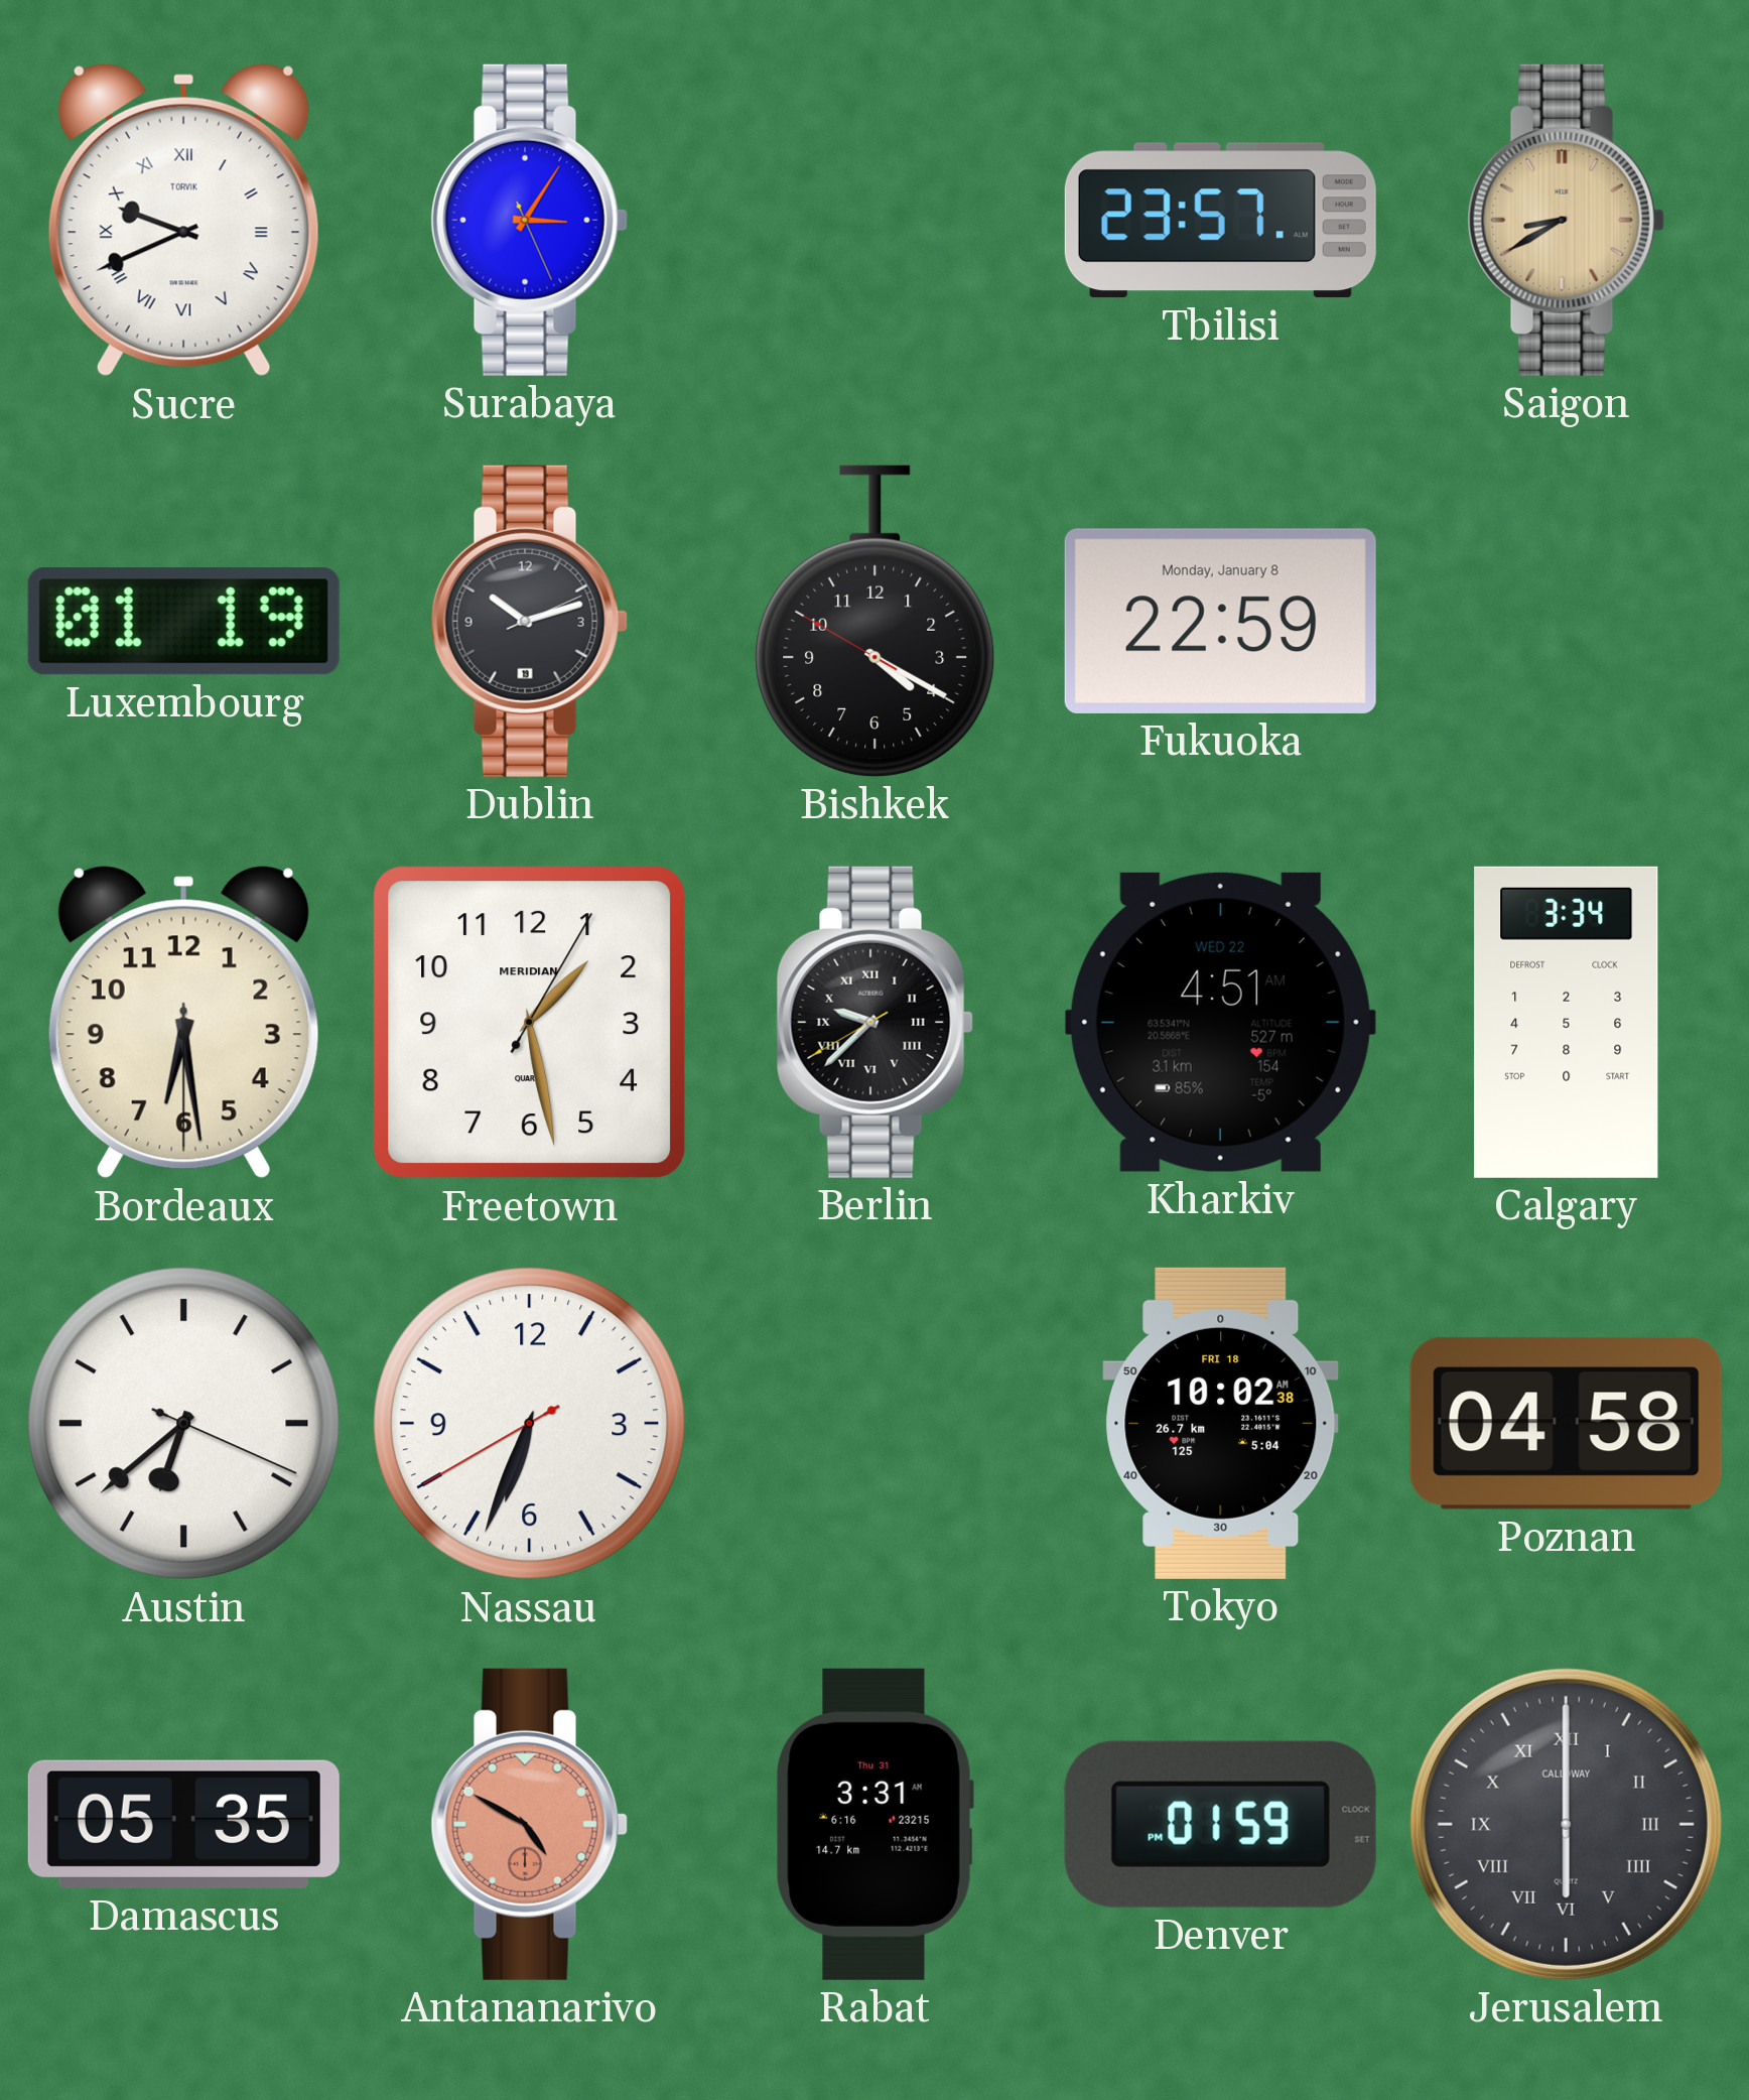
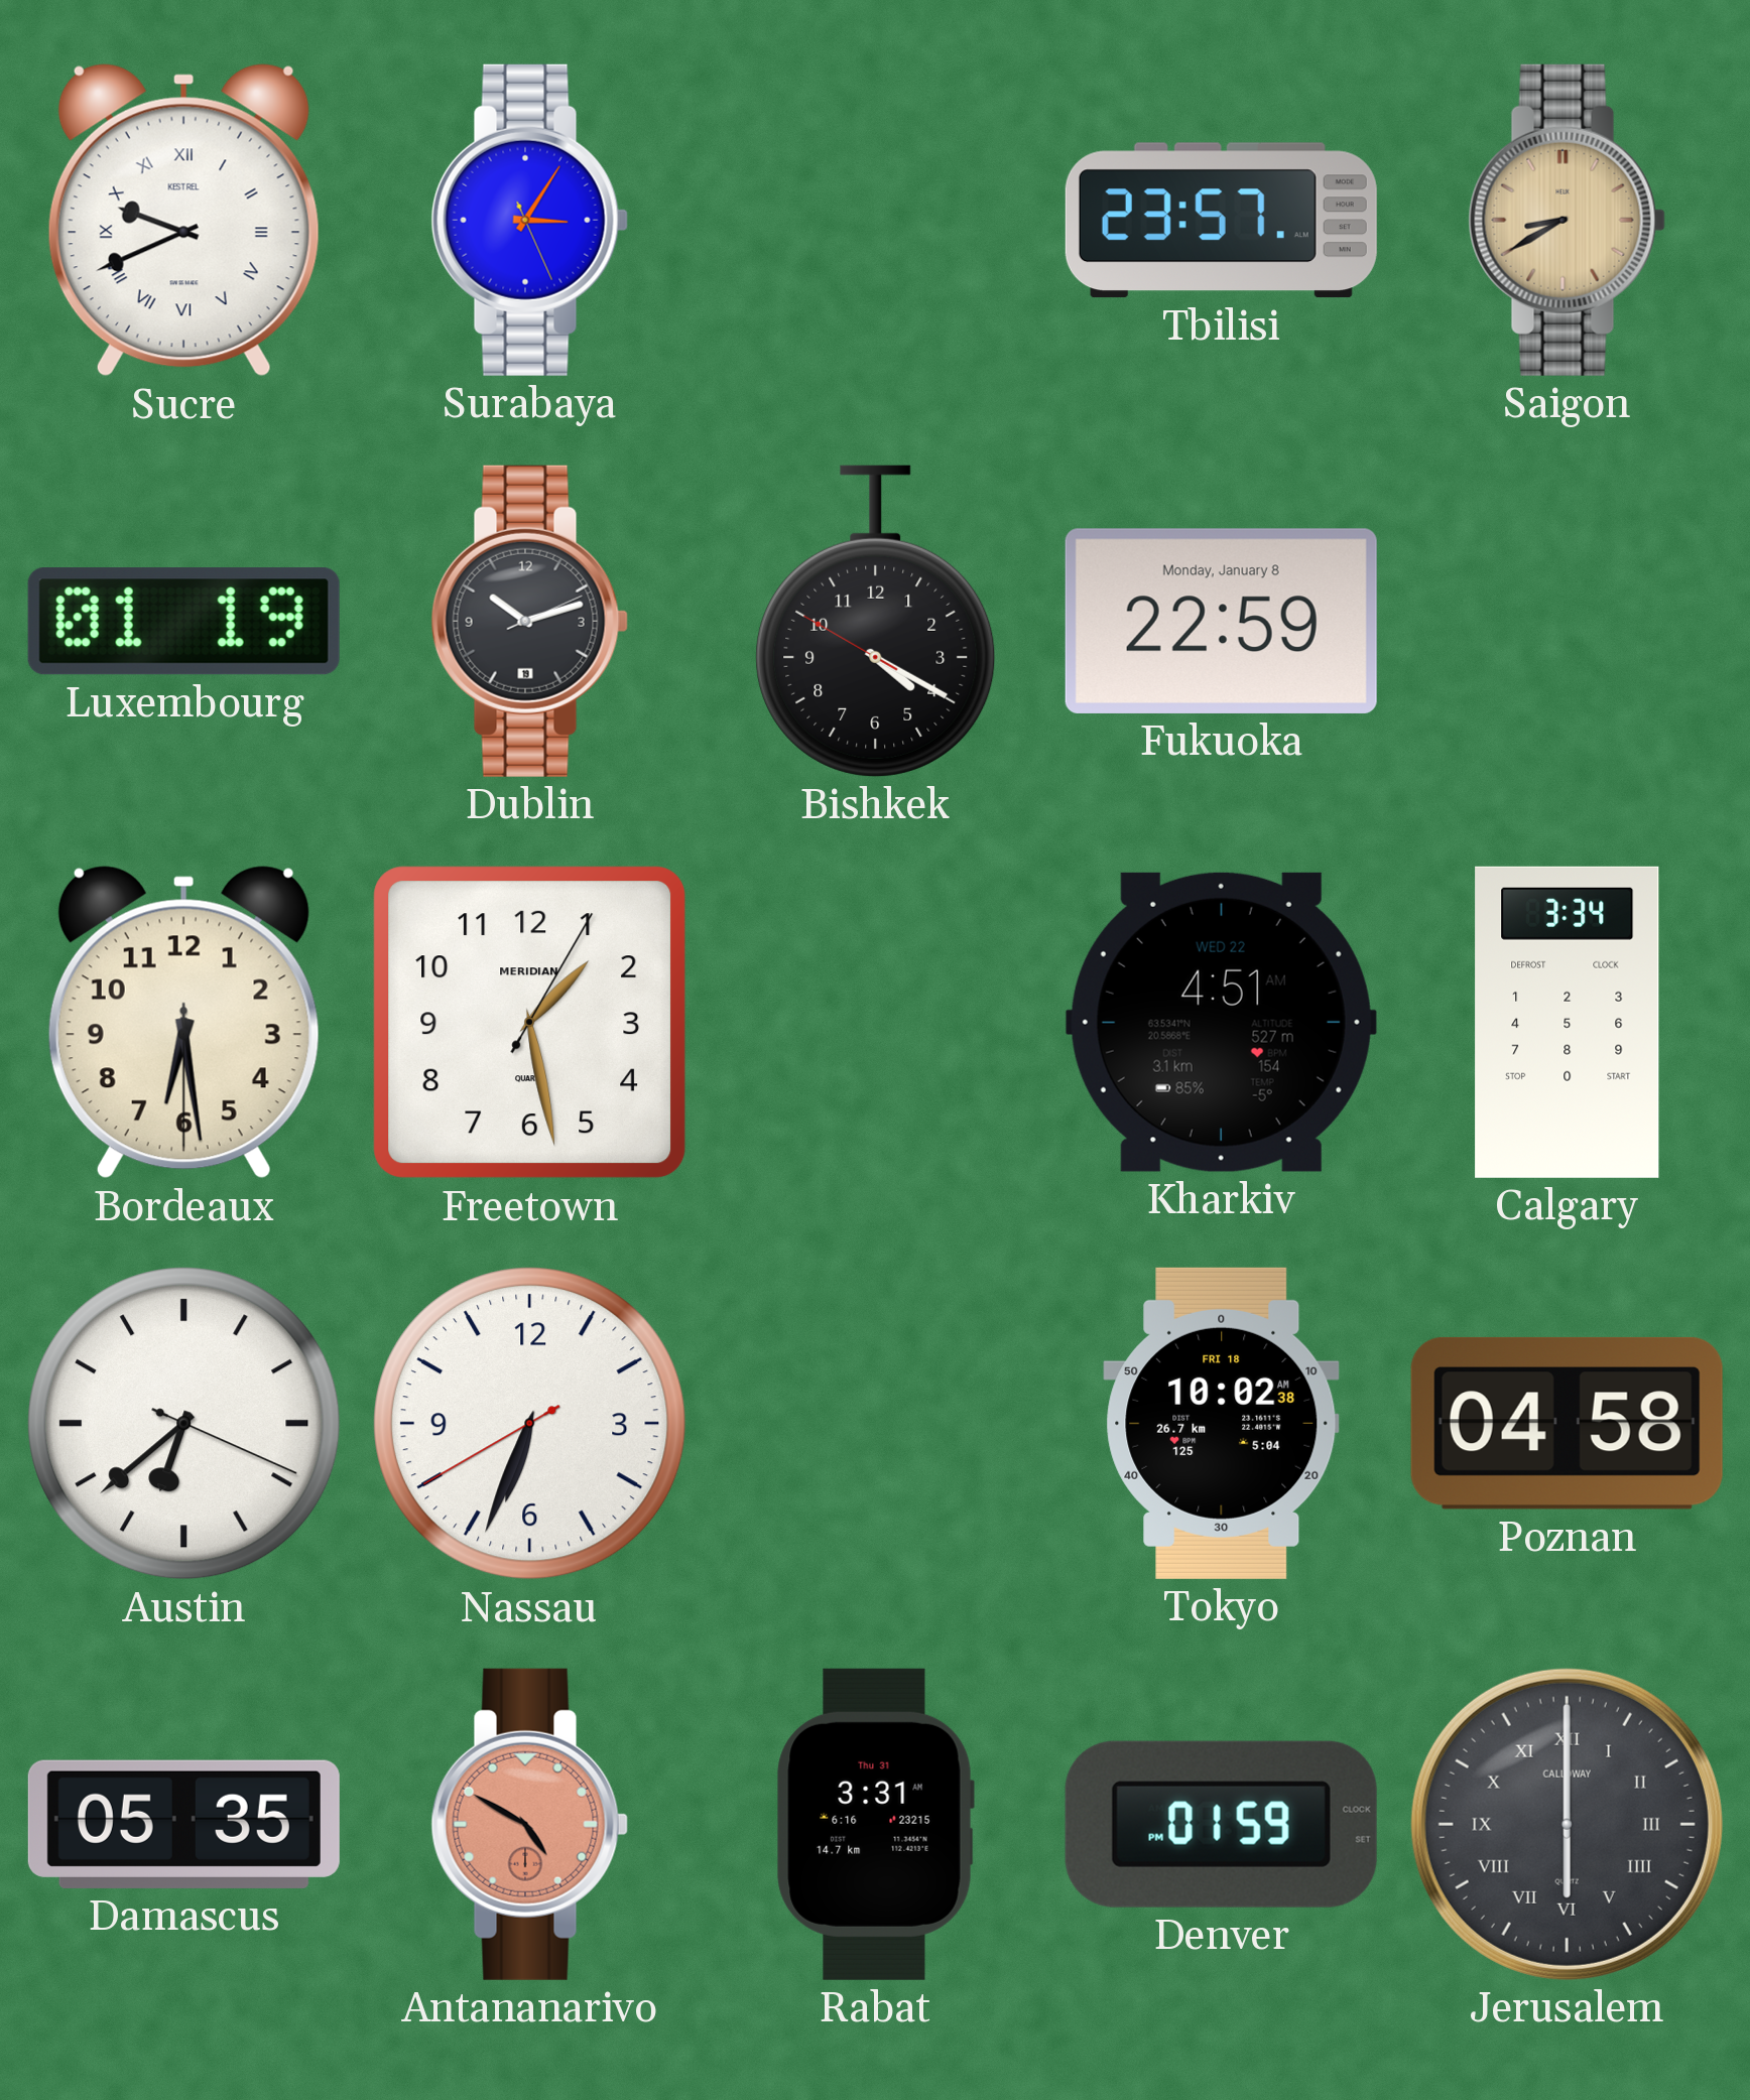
Sucre brand: TORVIK -> KESTREL
Berlin: 9:37 -> none
